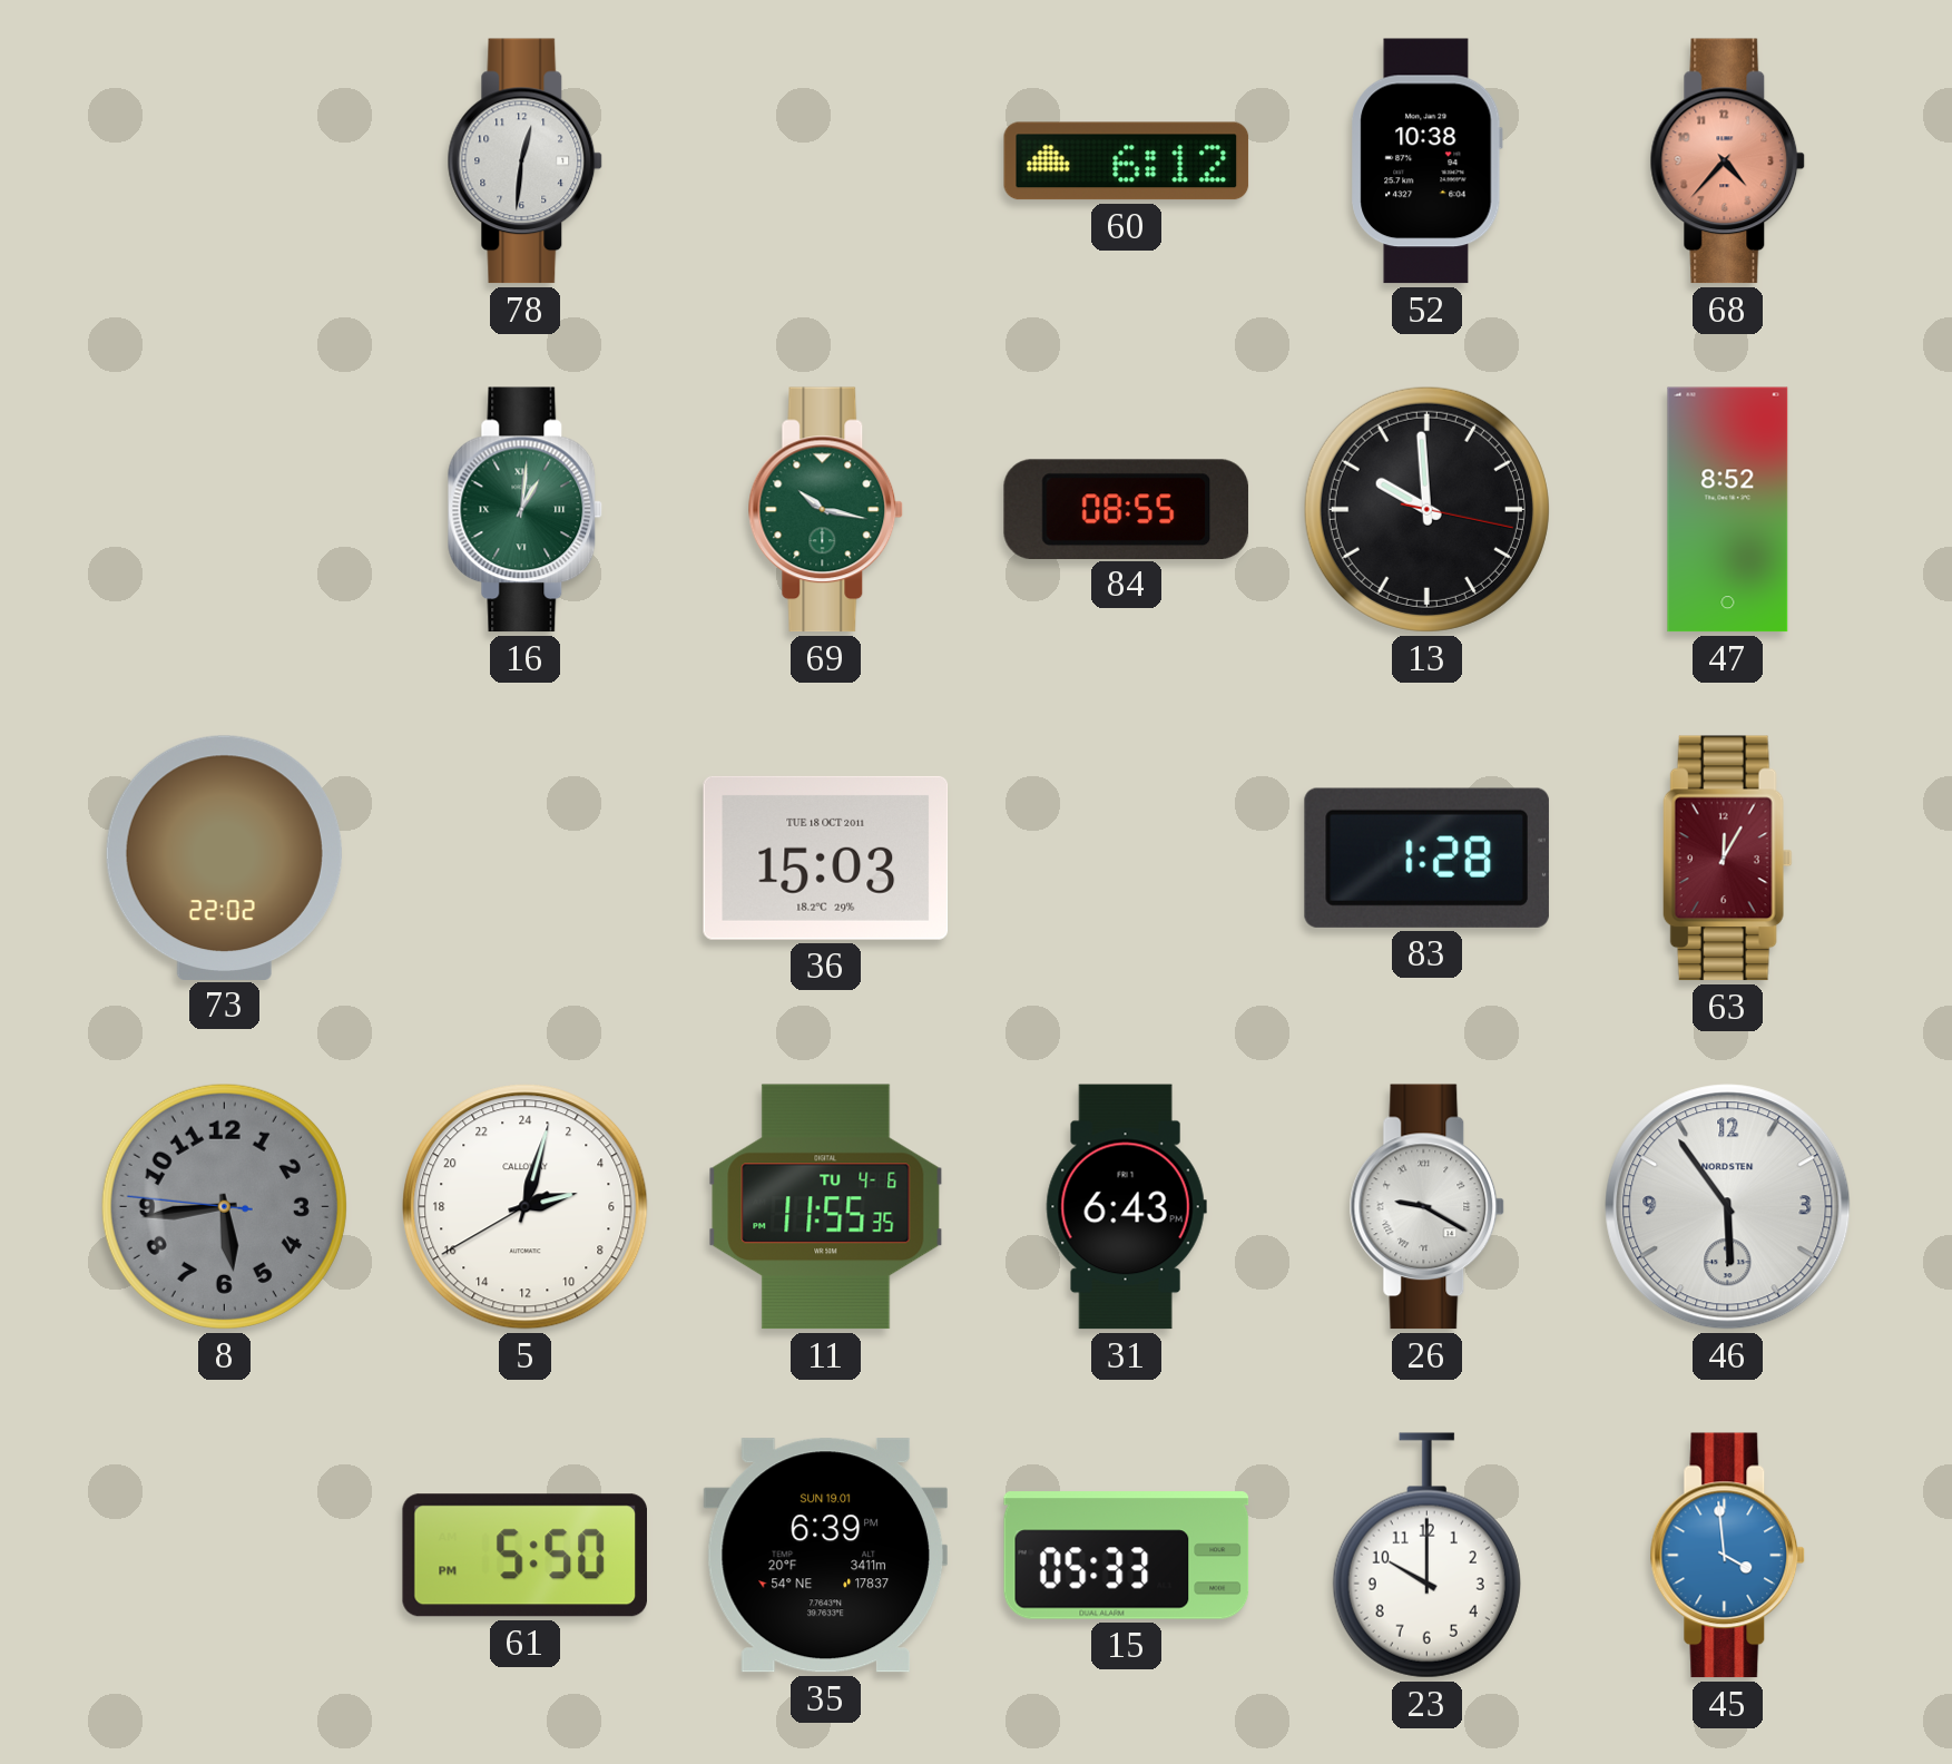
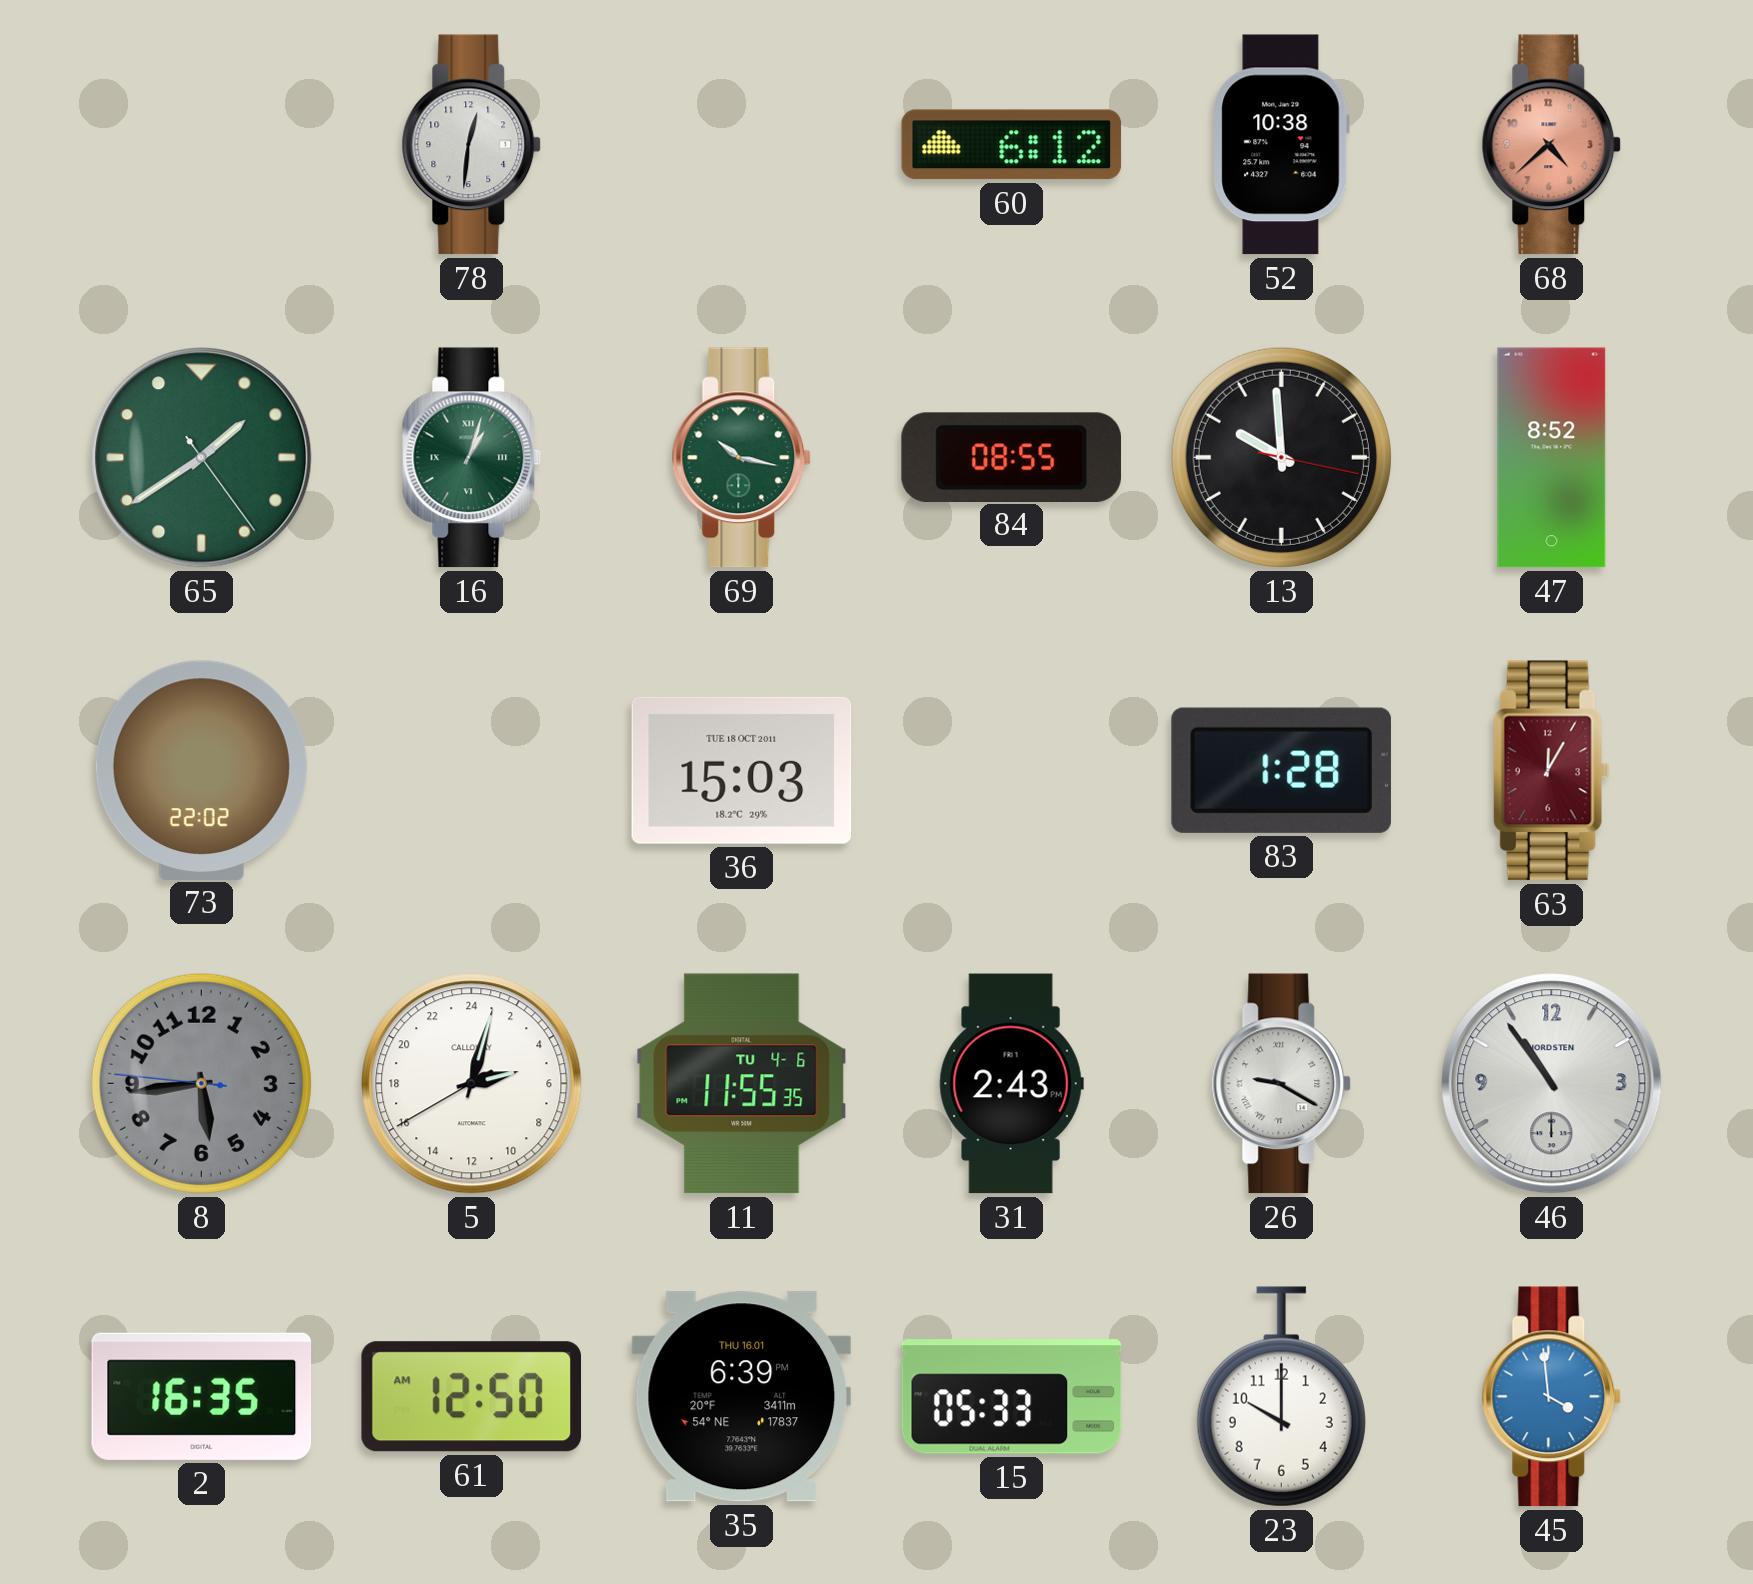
68: 4:37 -> 4:38
65: none -> 1:39
16: 1:01 -> 1:03
31: 6:43 -> 2:43
46: 5:54 -> 10:54
2: none -> 16:35
61: 5:50 -> 12:50
35 date: SUN 19.01 -> THU 16.01
